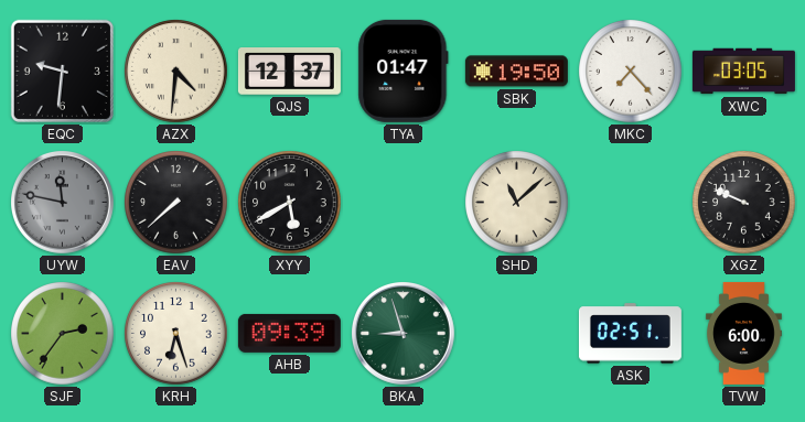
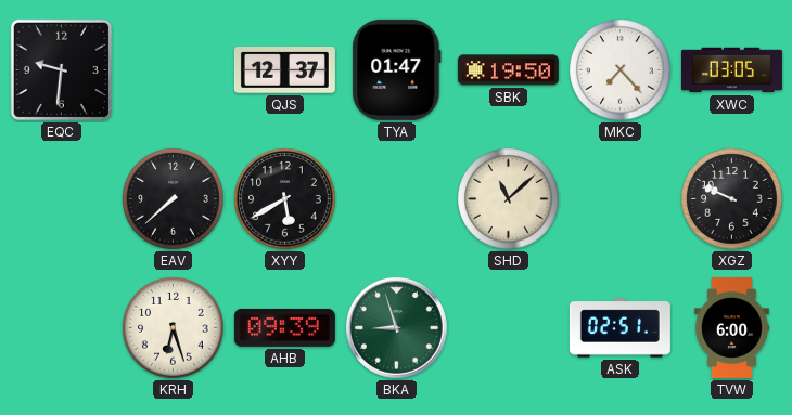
AZX: 4:31 -> none
UYW: 11:47 -> none
SJF: 2:36 -> none
